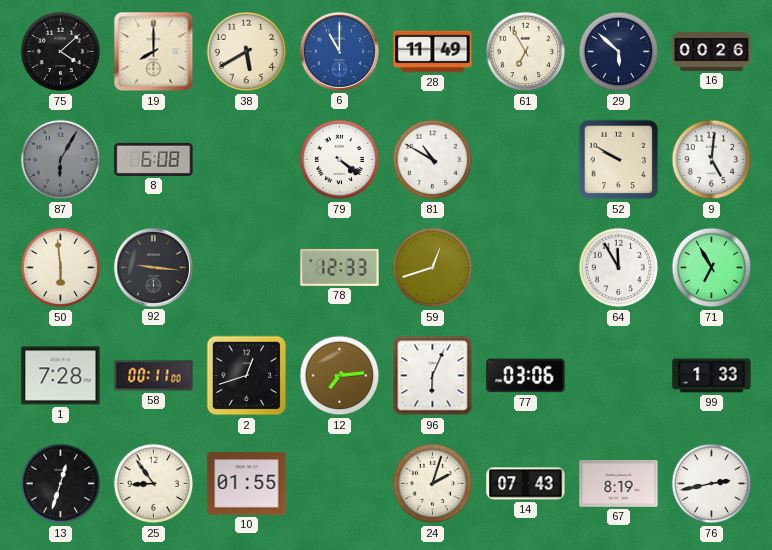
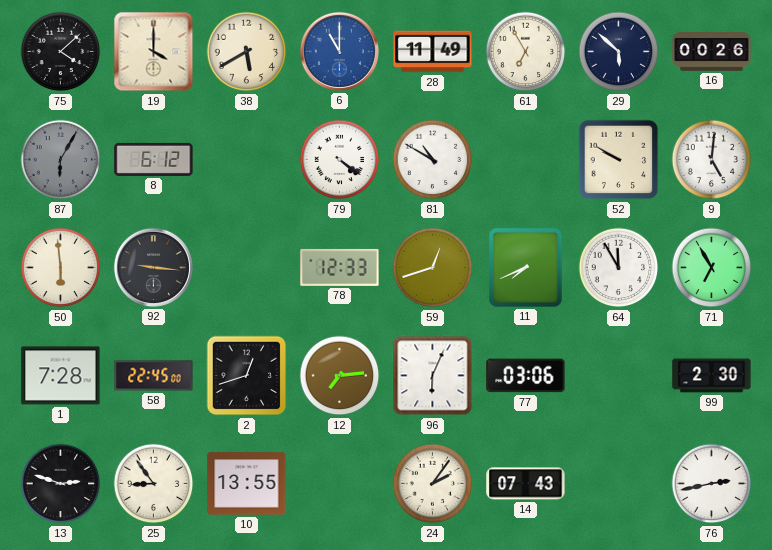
19: 8:00 -> 4:00
8: 6:08 -> 6:12
11: none -> 7:41
58: 00:11 -> 22:45
99: 1:33 -> 2:30
13: 12:33 -> 2:48
10: 01:55 -> 13:55
24: 2:03 -> 2:06
67: 8:19 -> none
